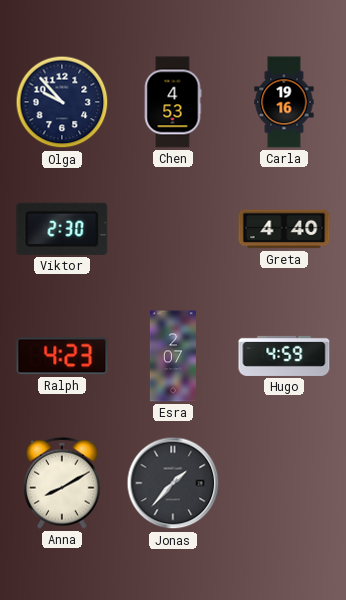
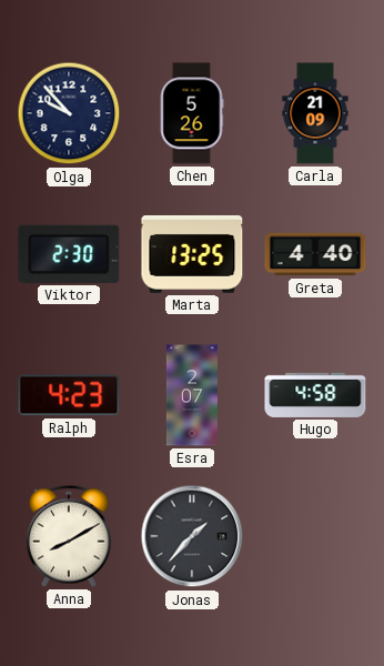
Chen: 4:53 -> 5:26
Carla: 19:16 -> 21:09
Marta: none -> 13:25
Hugo: 4:59 -> 4:58
